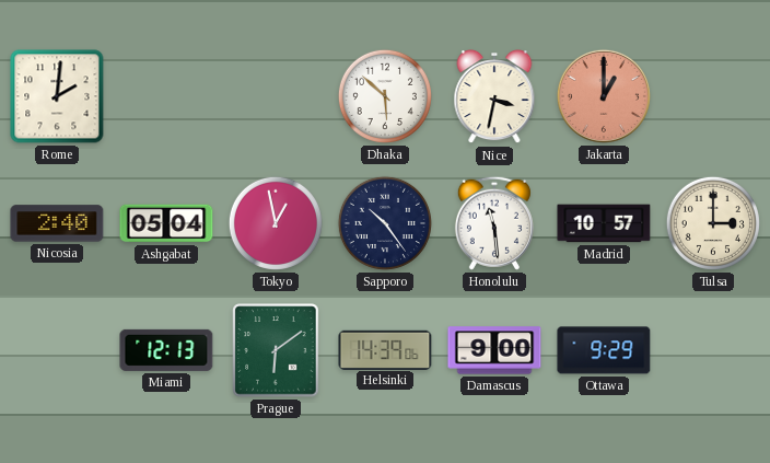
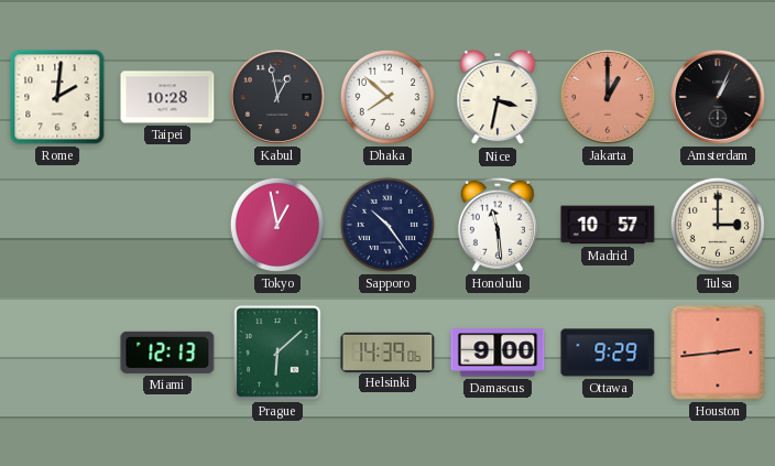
Taipei: none -> 10:28
Kabul: none -> 12:58
Dhaka: 5:52 -> 7:52
Amsterdam: none -> 1:04
Nicosia: 2:40 -> none
Ashgabat: 05:04 -> none
Prague: 6:09 -> 6:08
Houston: none -> 2:44
